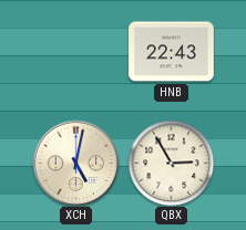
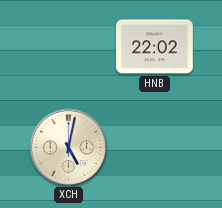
HNB: 22:43 -> 22:02
QBX: 2:55 -> none
